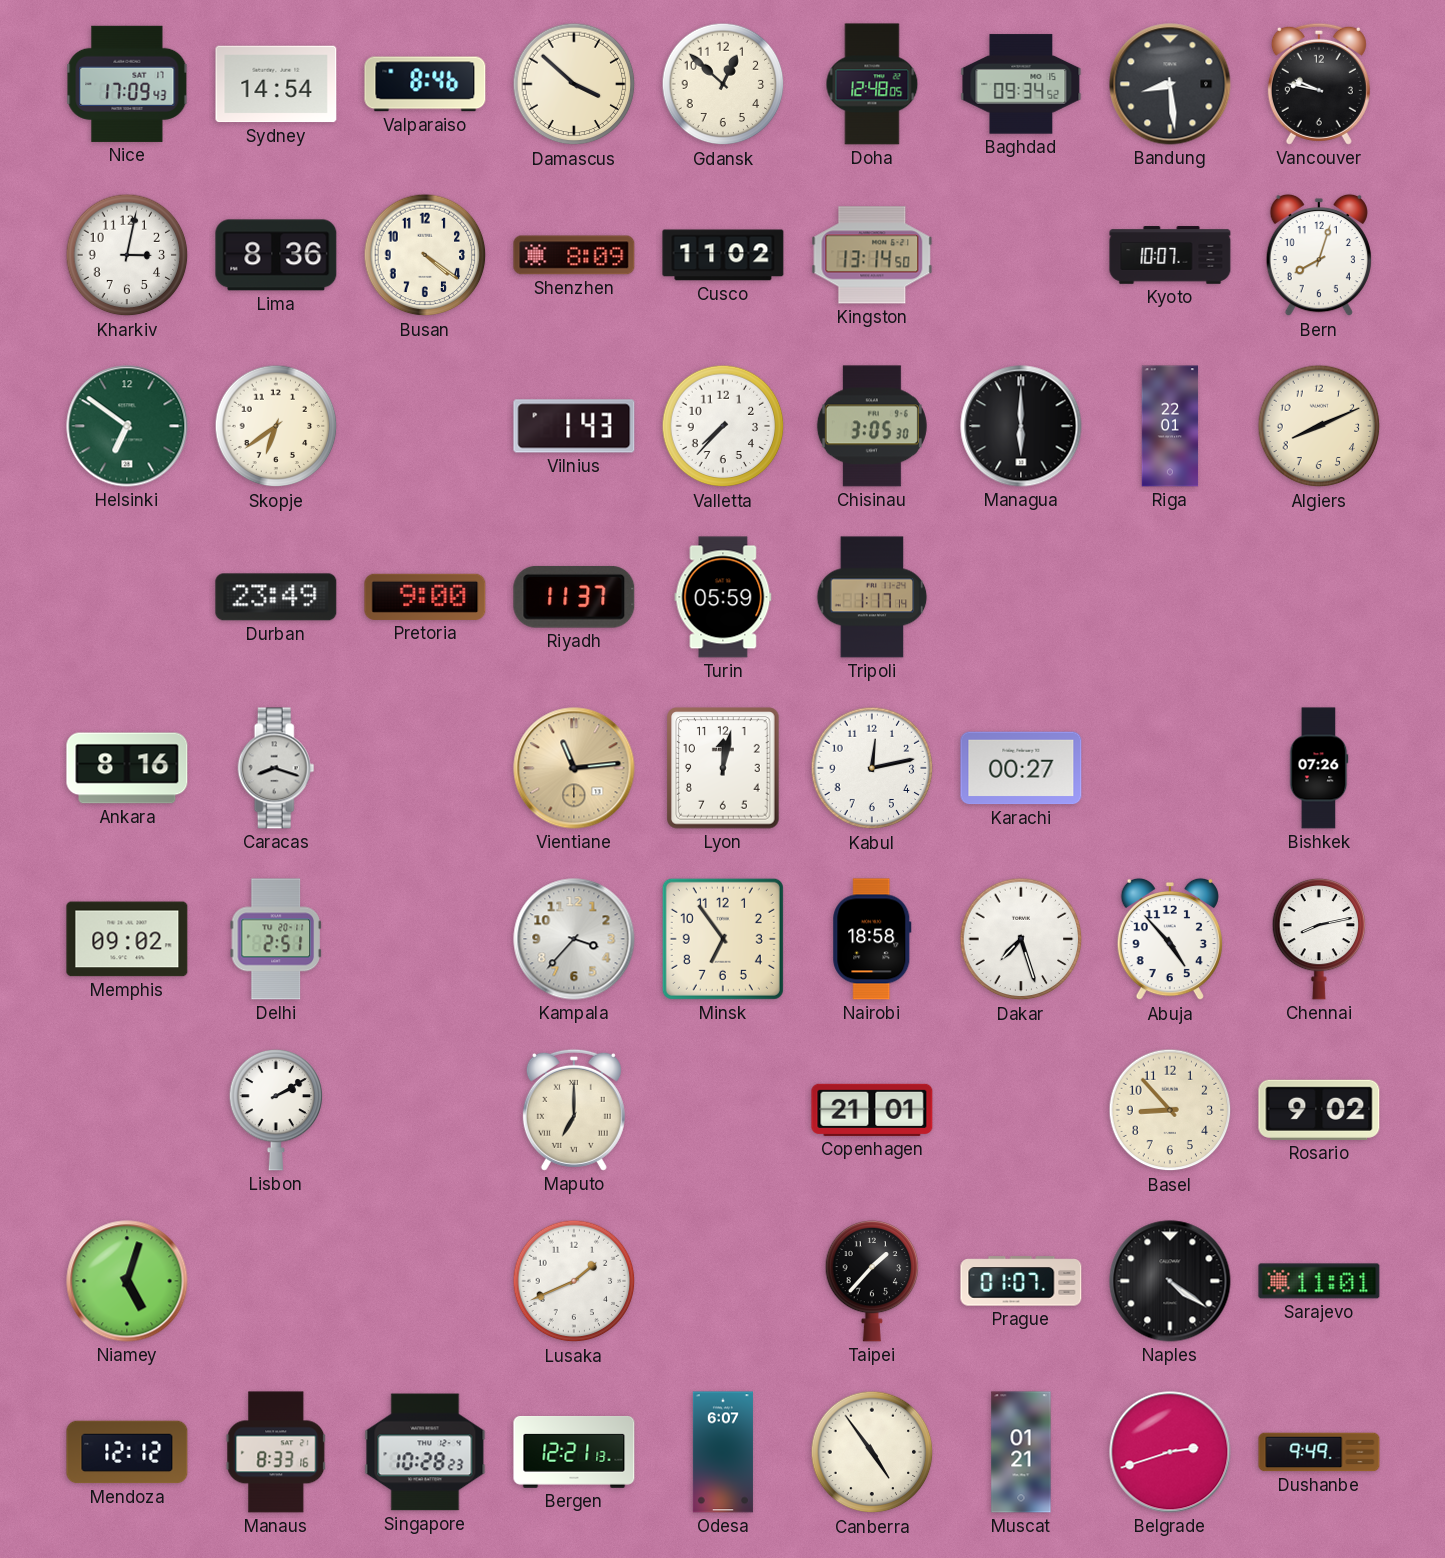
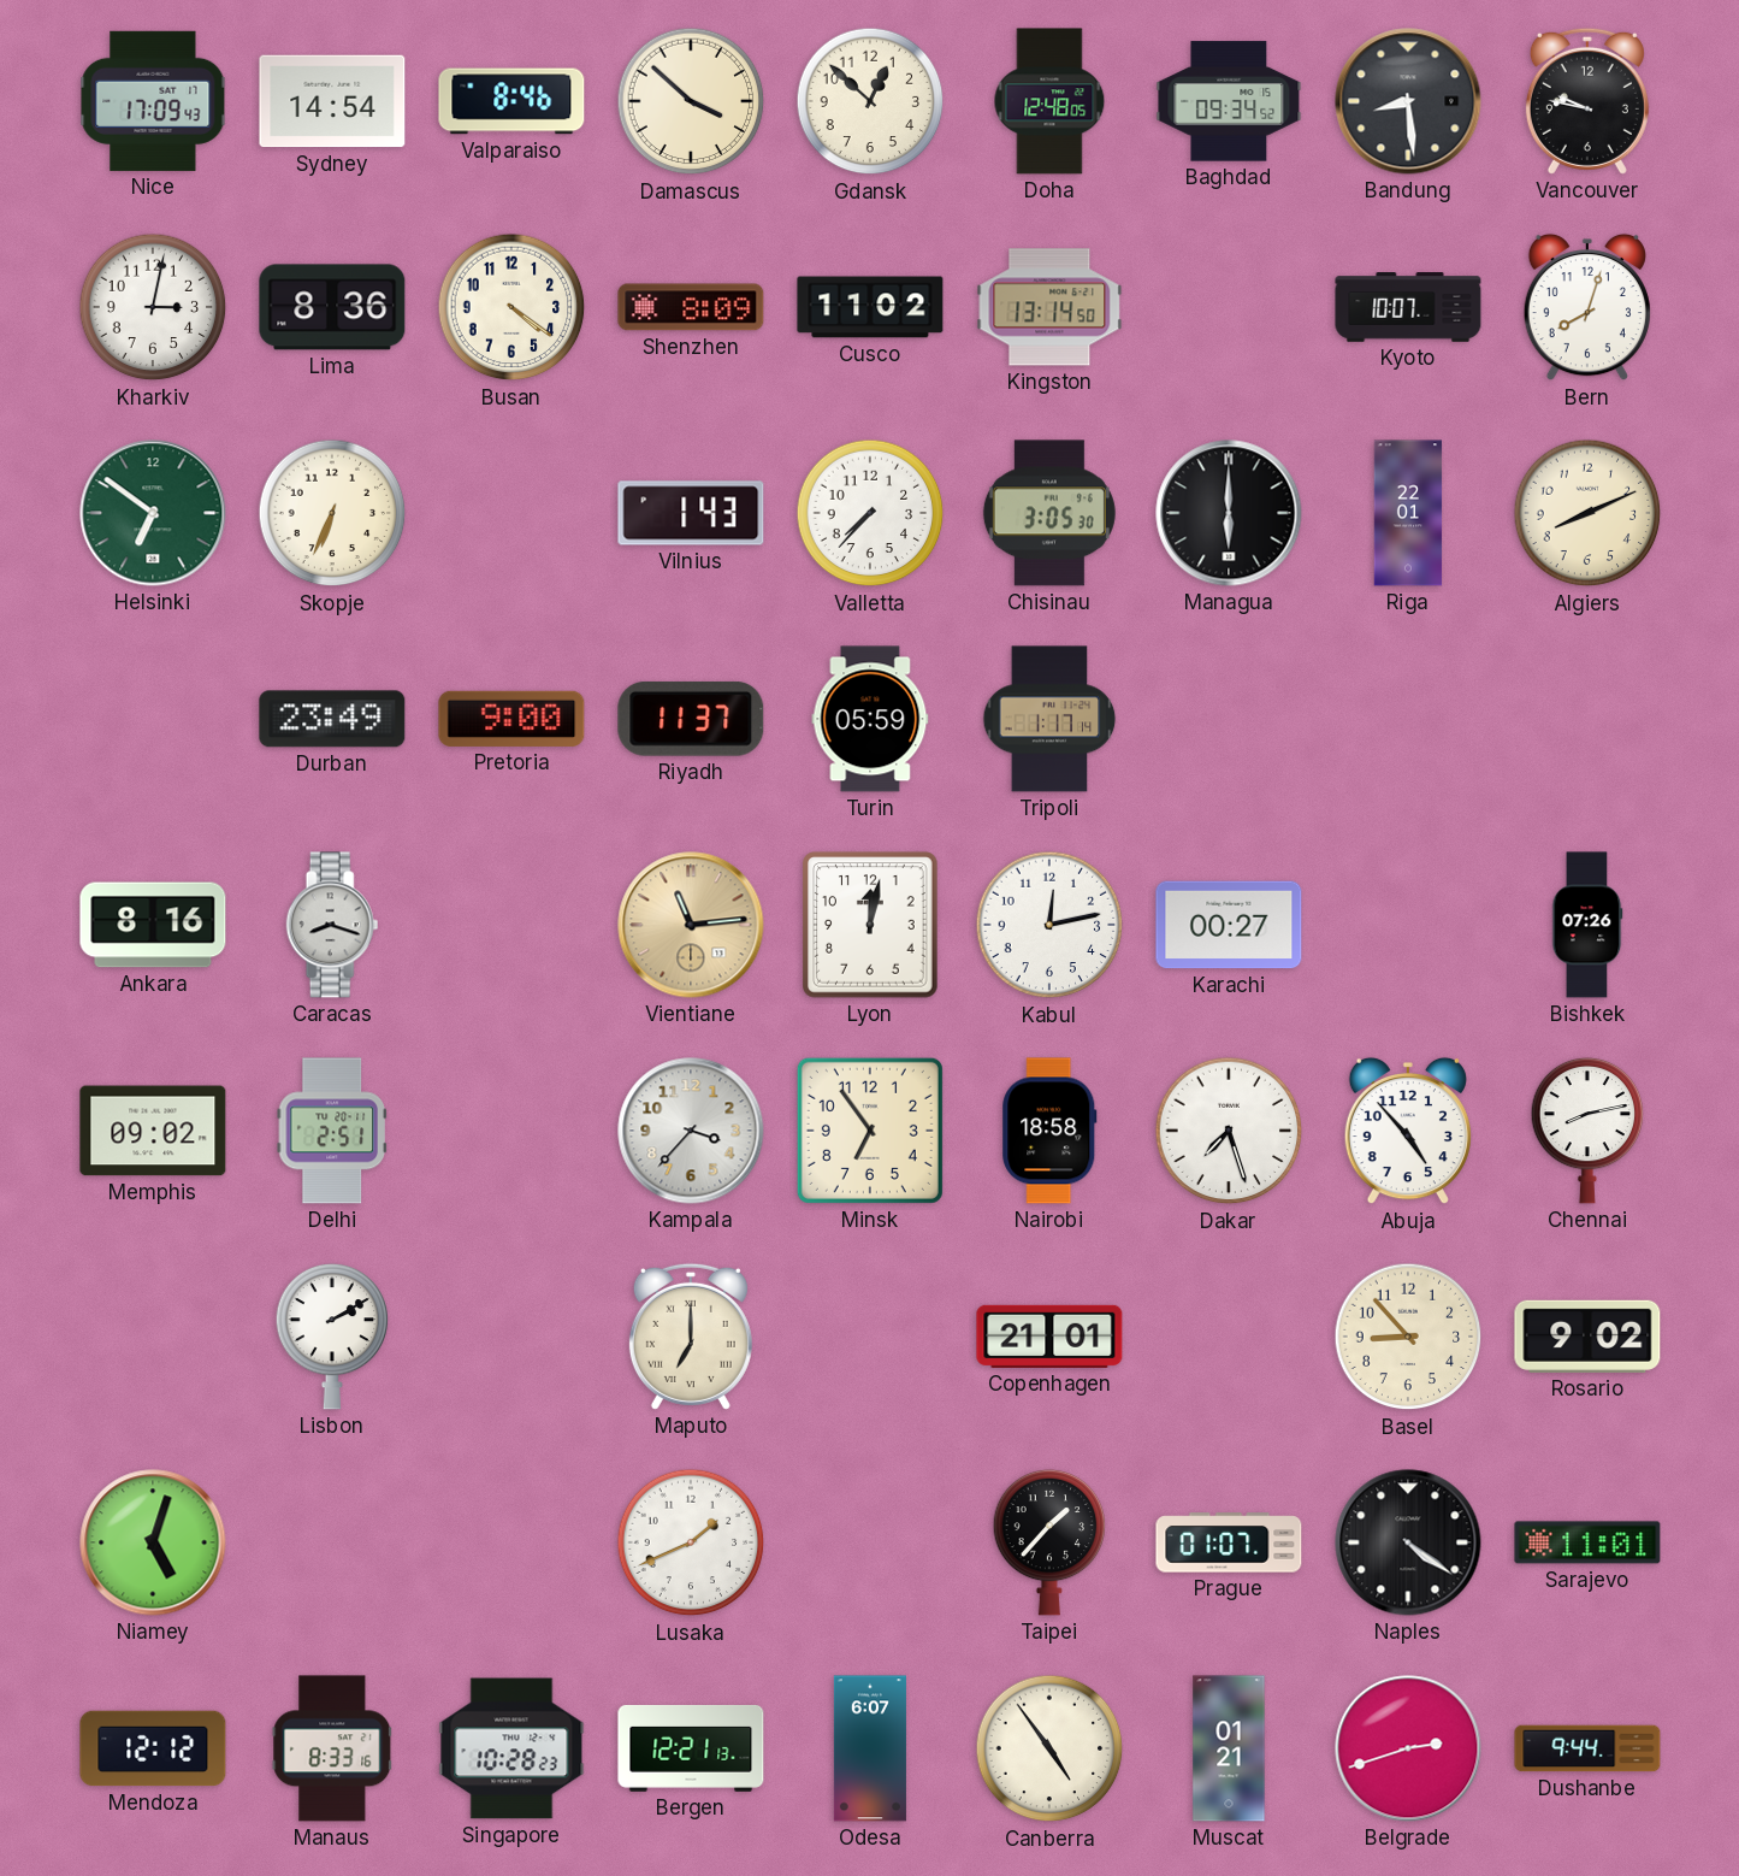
Skopje: 6:39 -> 6:34
Dushanbe: 9:49 -> 9:44
